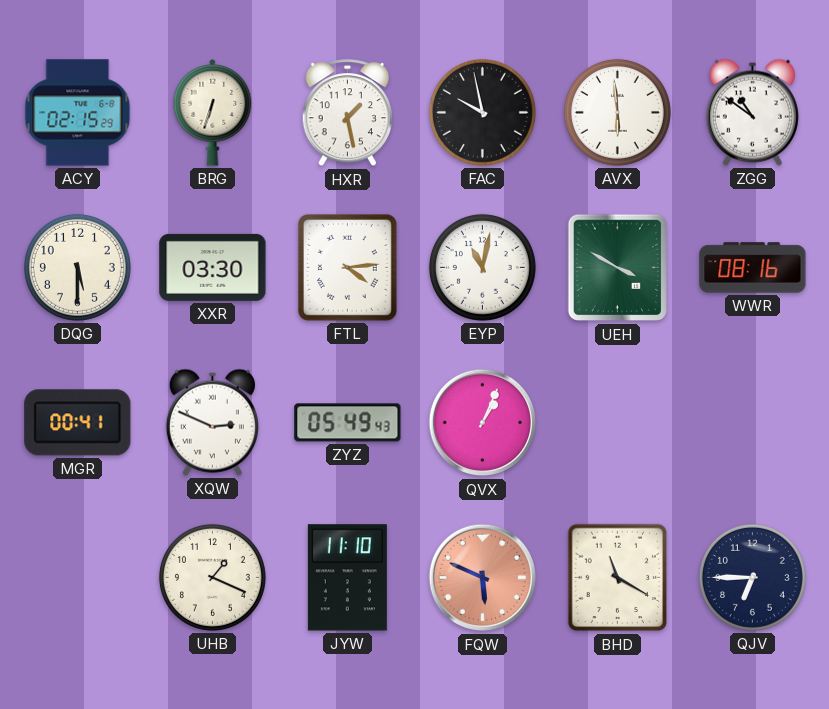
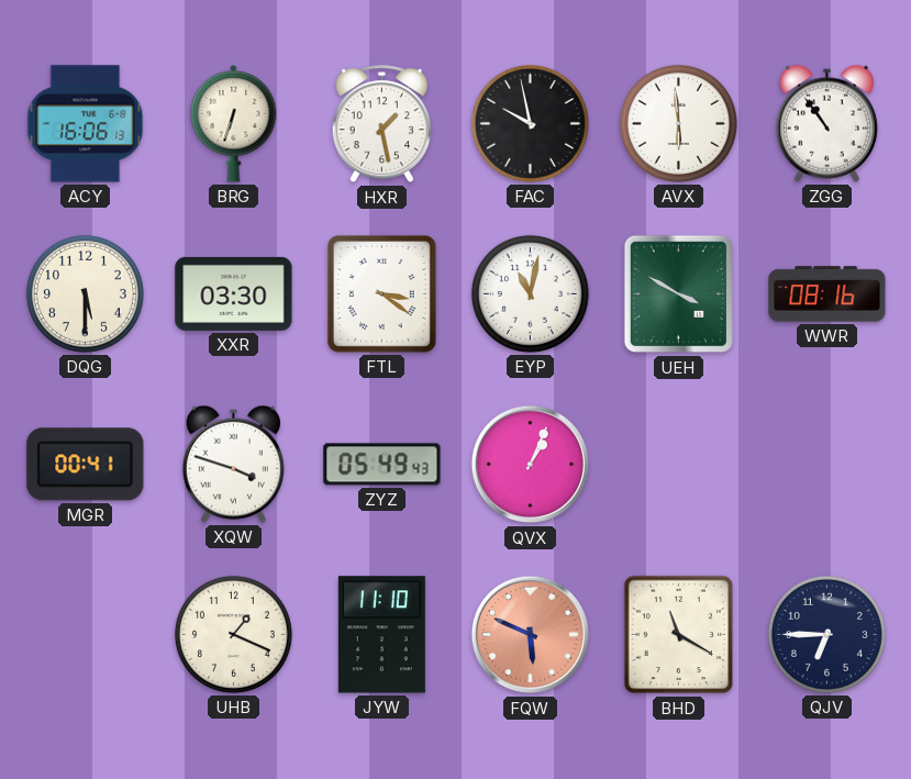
ACY: 02:15 -> 16:06
ZGG: 10:51 -> 10:54
FTL: 4:14 -> 3:21
XQW: 2:49 -> 3:48
